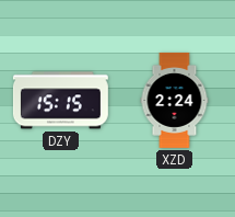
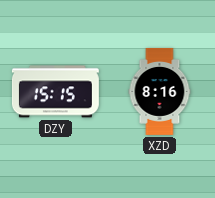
XZD: 2:24 -> 8:16
